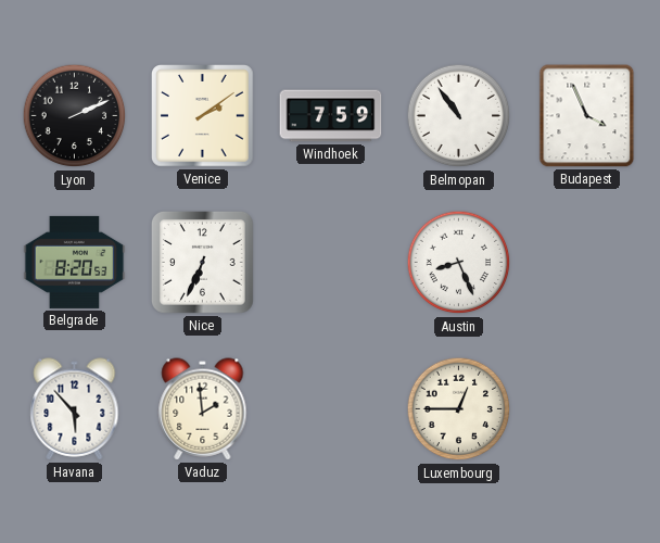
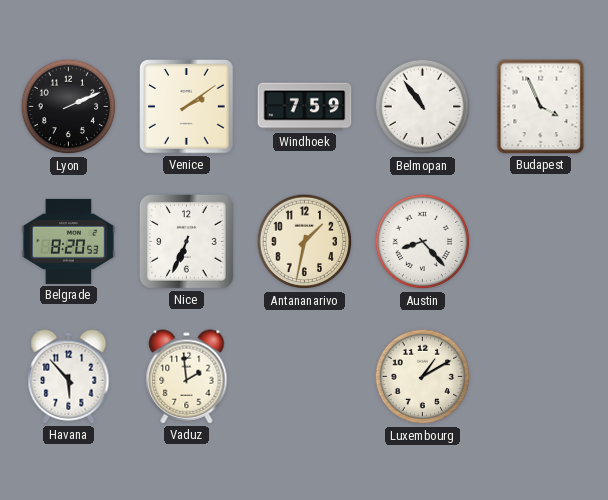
Antananarivo: none -> 1:32
Austin: 8:26 -> 8:23
Luxembourg: 12:45 -> 1:10
